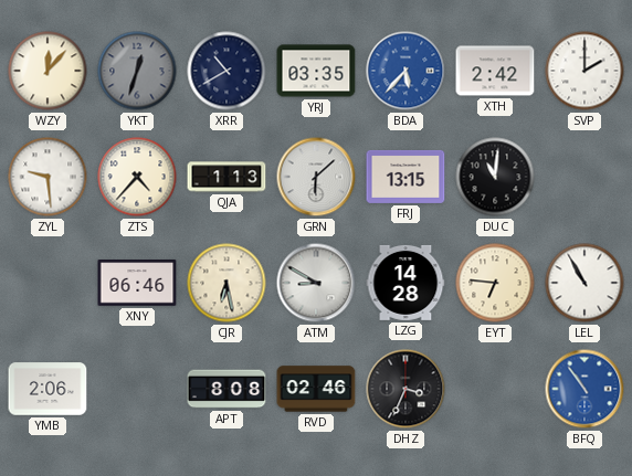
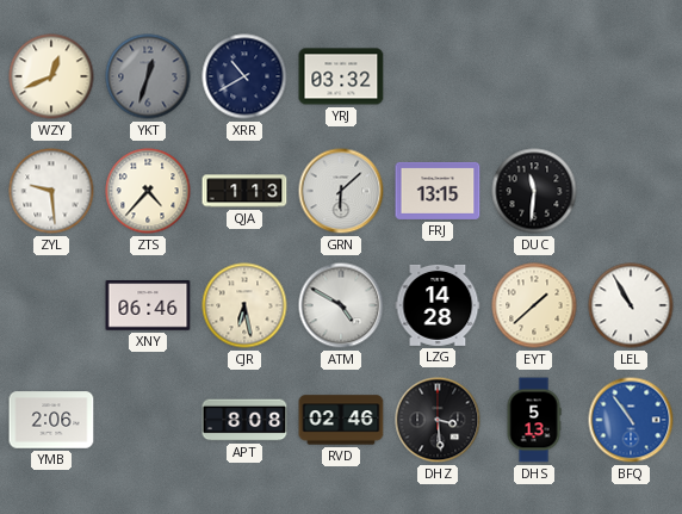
WZY: 12:07 -> 12:41
YRJ: 03:35 -> 03:32
BDA: 5:37 -> none
XTH: 2:42 -> none
SVP: 2:00 -> none
DUC: 11:01 -> 11:31
ATM: 8:50 -> 4:50
EYT: 6:46 -> 1:38
DHZ: 3:34 -> 3:29
DHS: none -> 5:13
